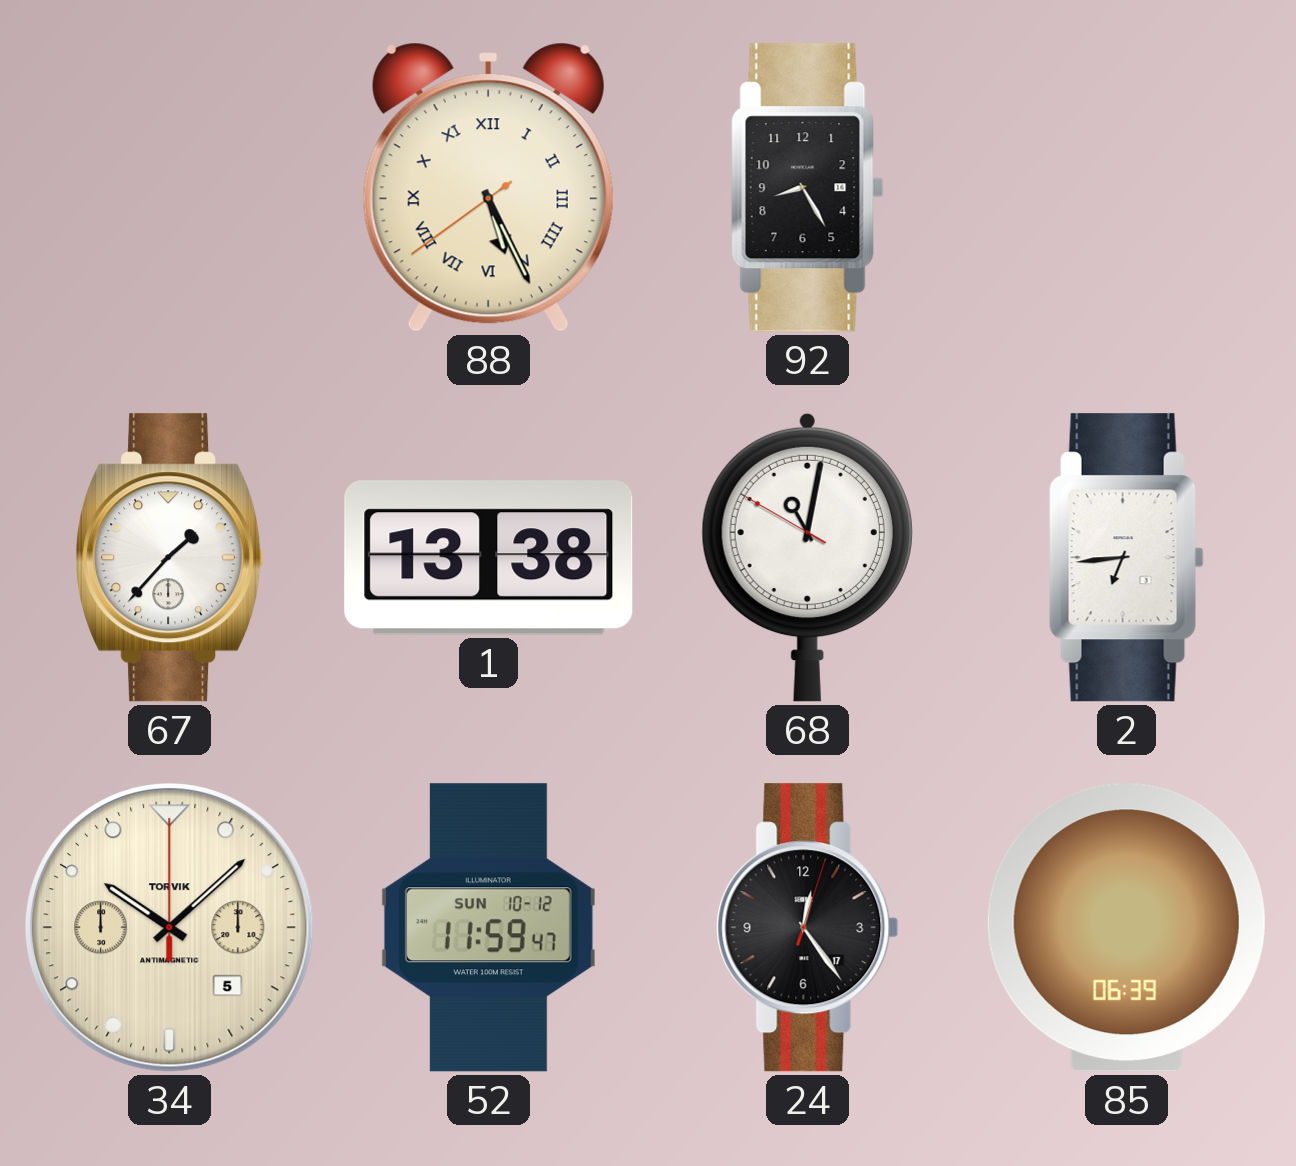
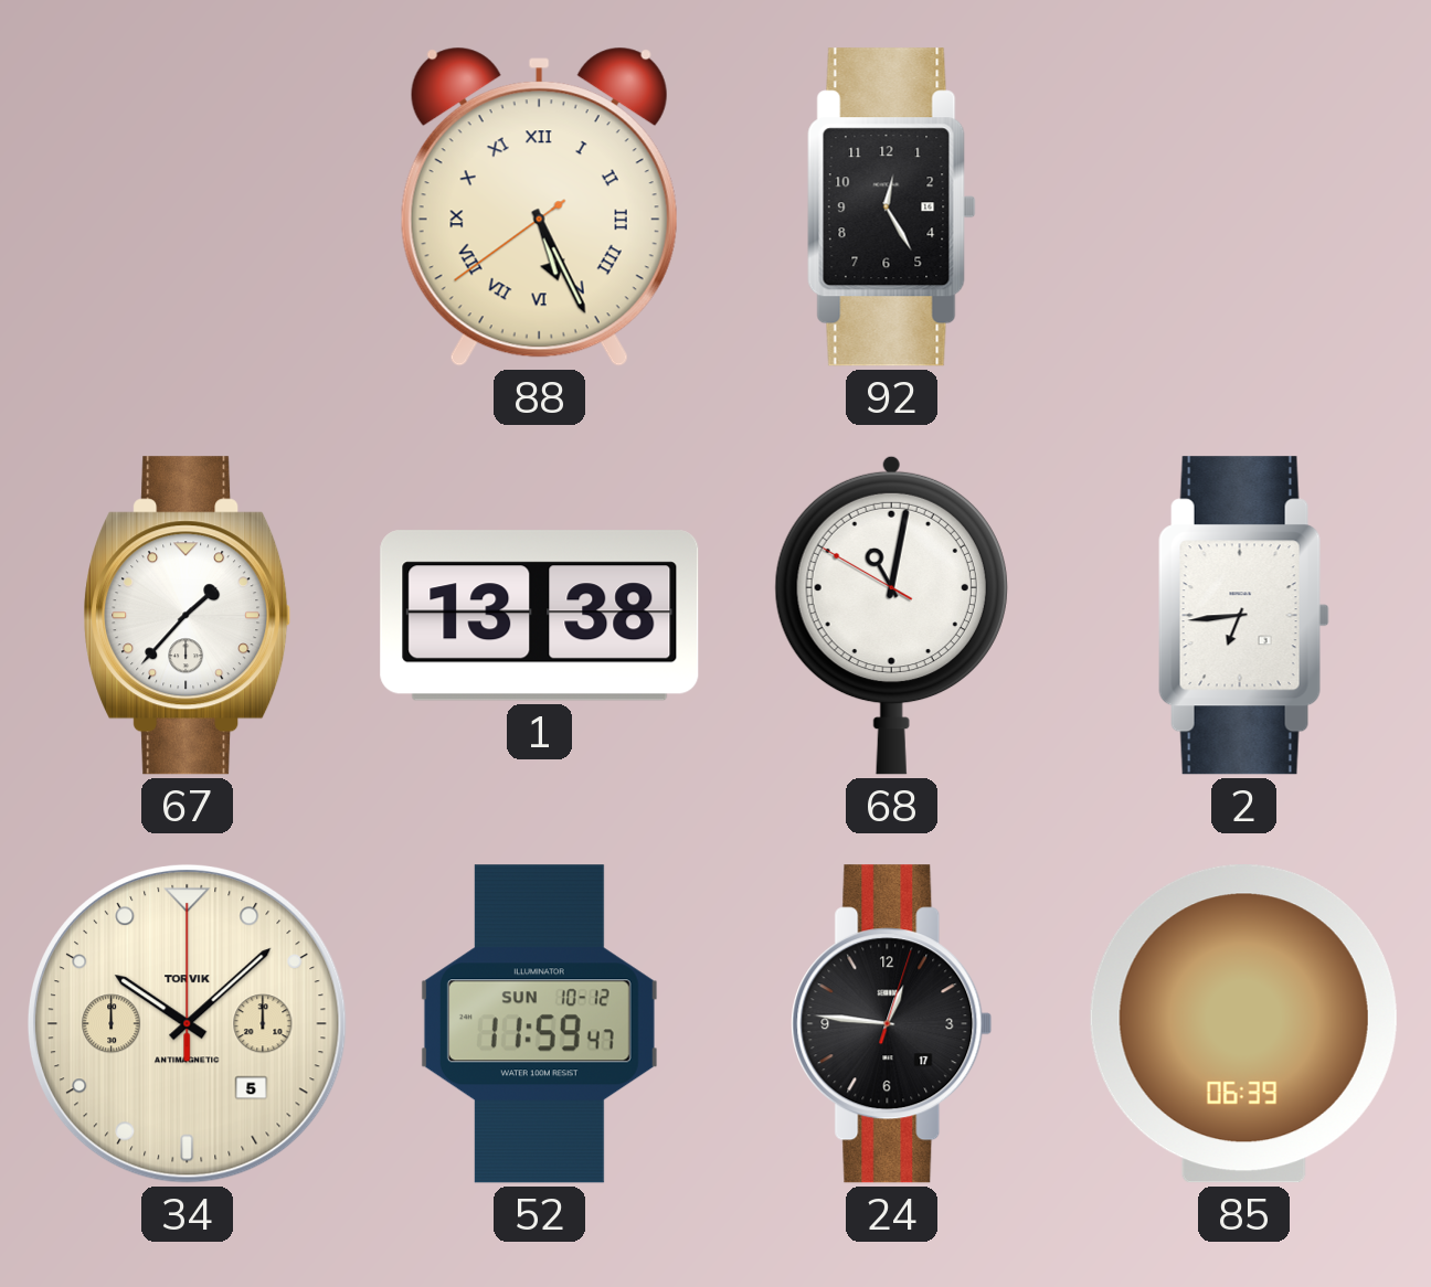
92: 8:25 -> 12:25
24: 12:24 -> 12:46
